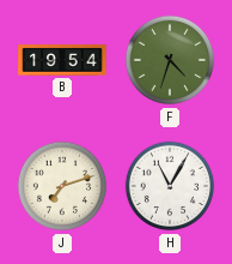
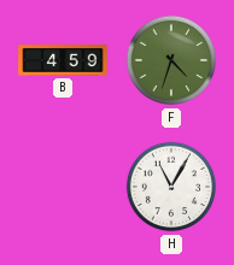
B: 19:54 -> 4:59
J: 7:12 -> none
